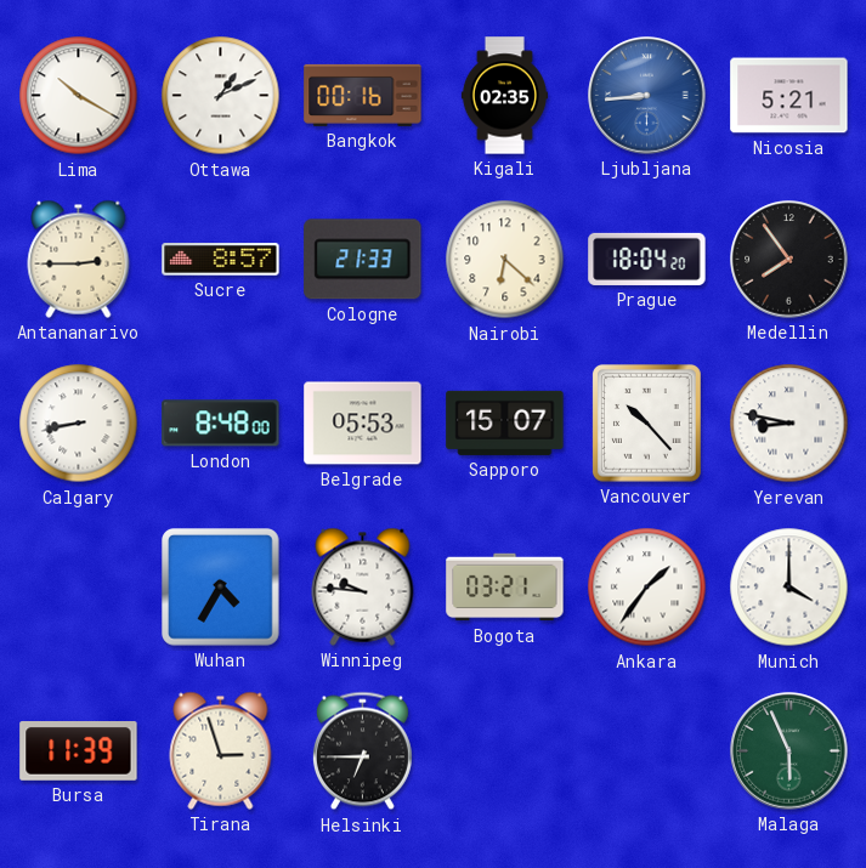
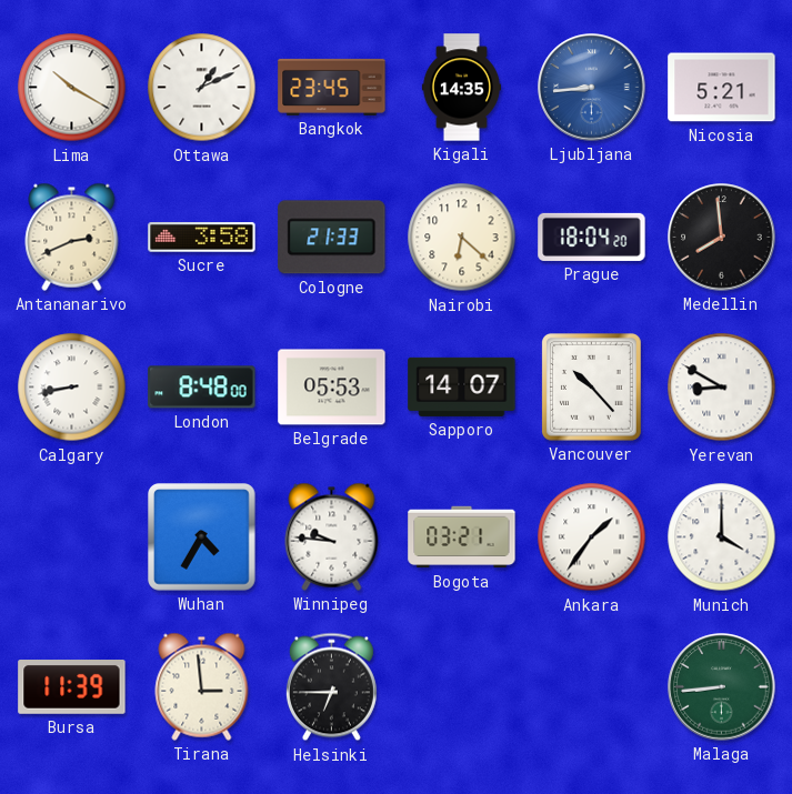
Bangkok: 00:16 -> 23:45
Kigali: 02:35 -> 14:35
Antananarivo: 2:45 -> 2:41
Sucre: 8:57 -> 3:58
Medellin: 7:54 -> 7:59
Sapporo: 15:07 -> 14:07
Yerevan: 8:47 -> 8:50
Tirana: 2:57 -> 2:59
Malaga: 5:56 -> 8:44
